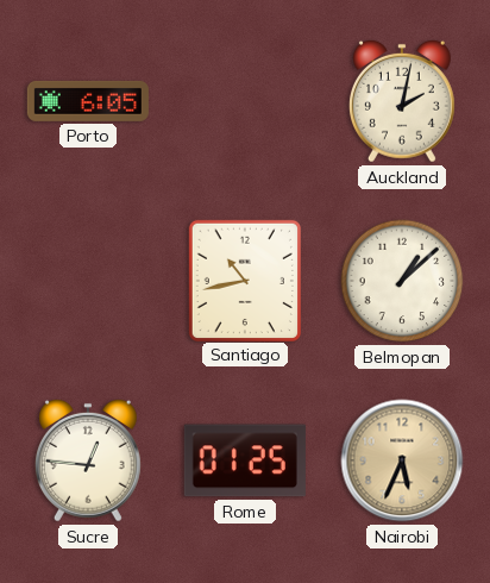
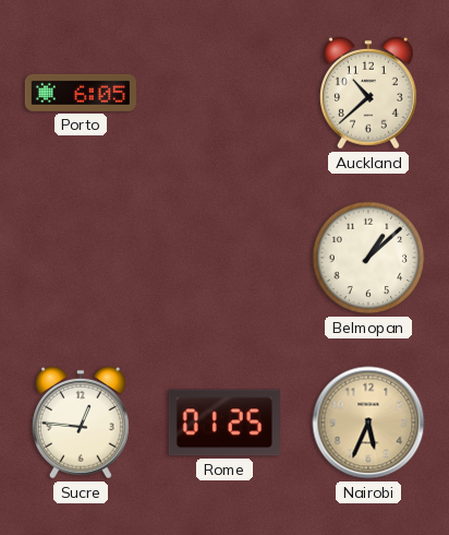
Auckland: 2:02 -> 10:38
Santiago: 10:43 -> none
